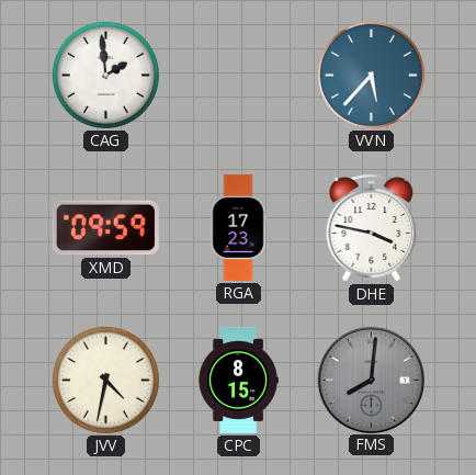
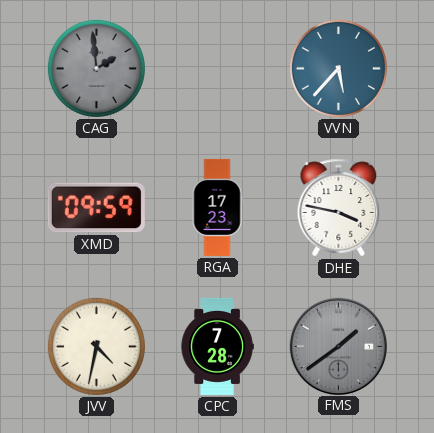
CAG dial: white -> grey
CPC: 8:15 -> 7:28
FMS: 8:01 -> 1:39
